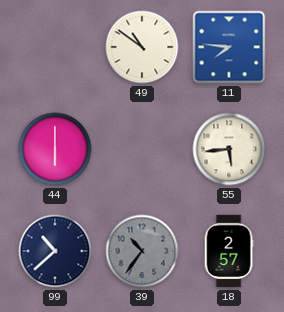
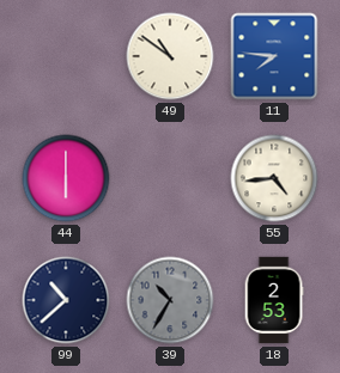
55: 5:44 -> 4:44
39: 10:36 -> 10:35
18: 2:57 -> 2:53
